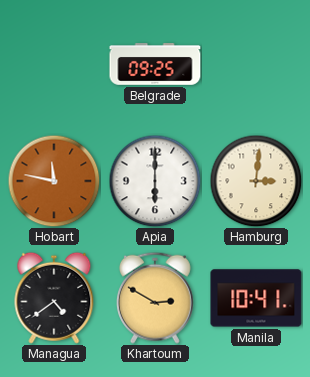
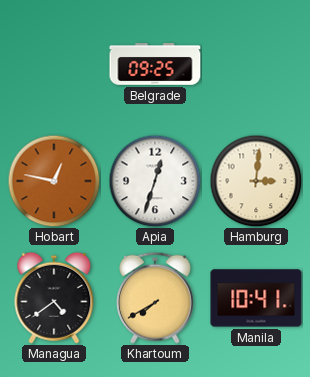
Hobart: 11:47 -> 12:47
Apia: 6:00 -> 12:33
Khartoum: 2:50 -> 7:40
